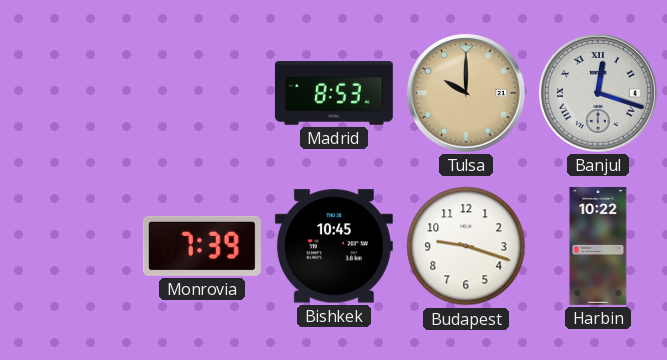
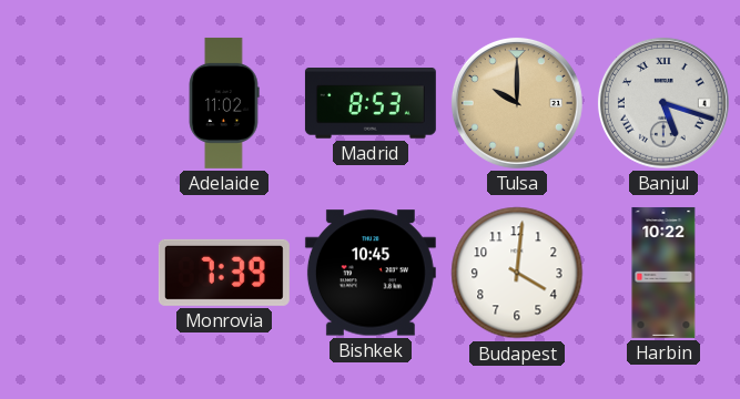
Adelaide: none -> 11:02
Banjul: 12:18 -> 5:18
Budapest: 9:18 -> 4:01
